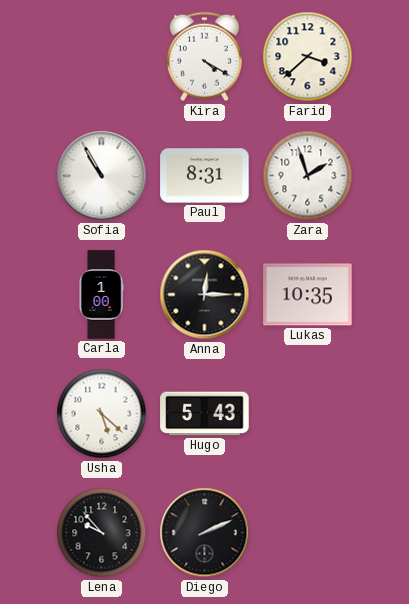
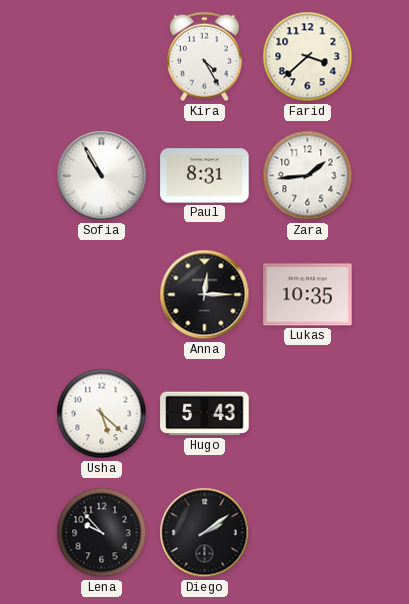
Kira: 4:20 -> 4:25
Zara: 1:57 -> 1:44
Carla: 1:00 -> none
Diego: 2:11 -> 2:09
